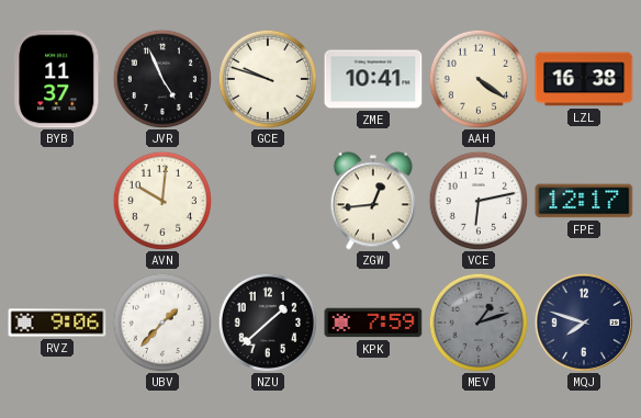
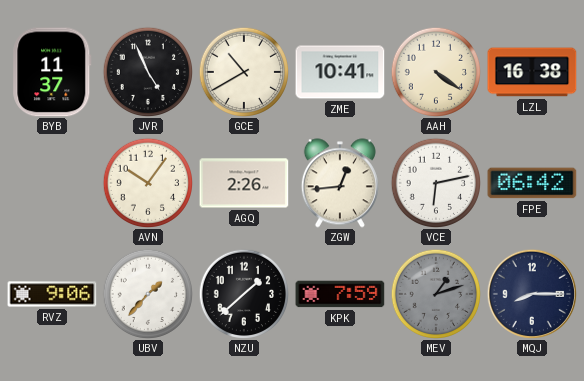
GCE: 9:48 -> 10:40
AVN: 10:01 -> 10:06
AGQ: none -> 2:26
FPE: 12:17 -> 06:42
MQJ: 7:48 -> 8:15
